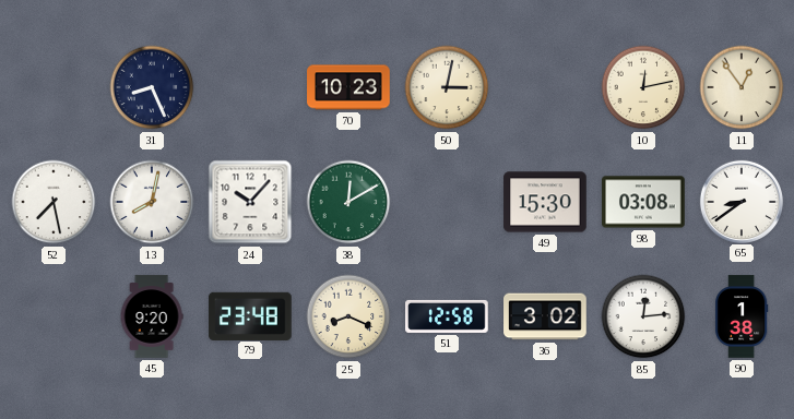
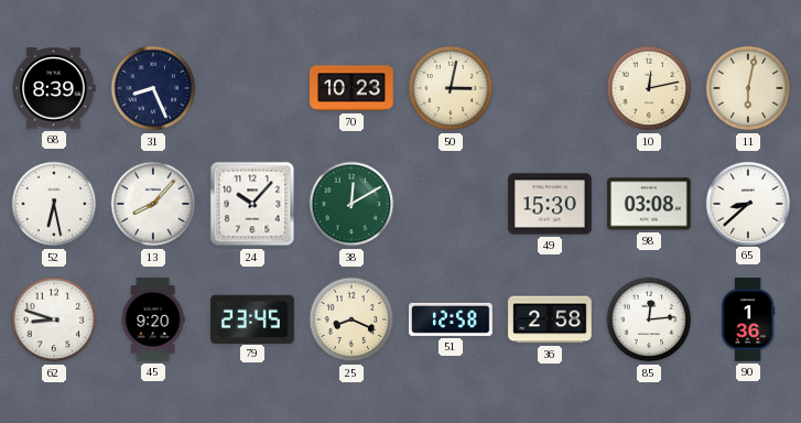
68: none -> 8:39
11: 12:54 -> 6:02
52: 7:28 -> 6:28
13: 8:02 -> 8:07
65: 8:39 -> 8:38
62: none -> 8:48
79: 23:48 -> 23:45
36: 3:02 -> 2:58
90: 1:38 -> 1:36
